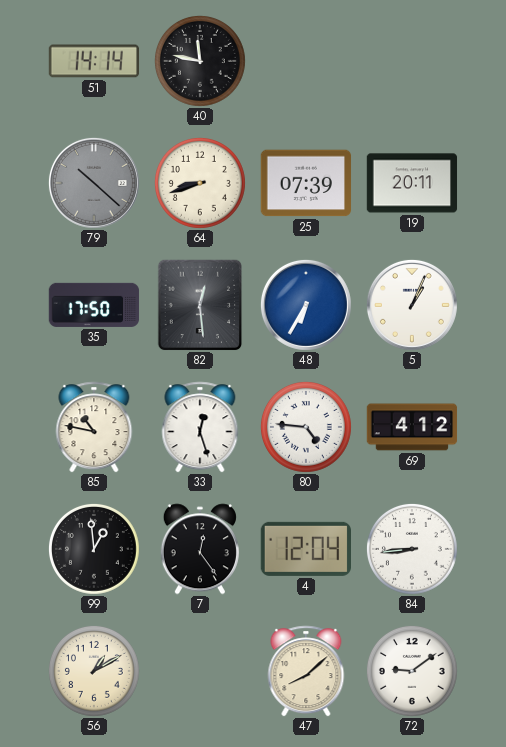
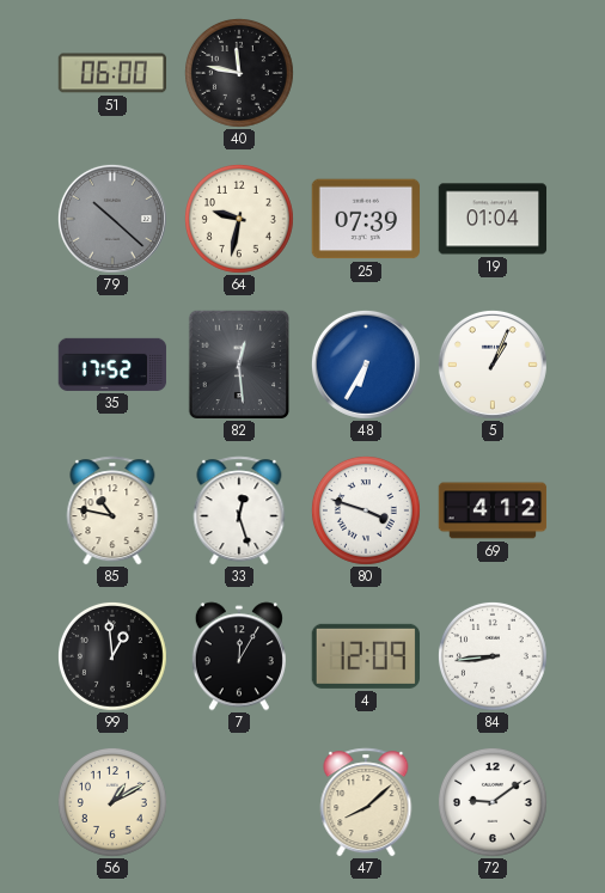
51: 14:14 -> 06:00
64: 8:42 -> 9:32
19: 20:11 -> 01:04
35: 17:50 -> 17:52
80: 4:46 -> 3:48
7: 12:24 -> 12:05
4: 12:04 -> 12:09
